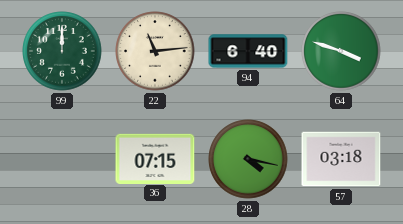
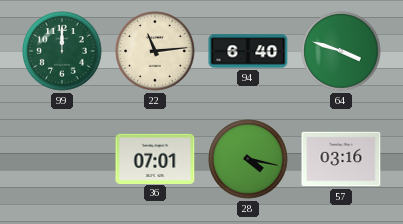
36: 07:15 -> 07:01
57: 03:18 -> 03:16
